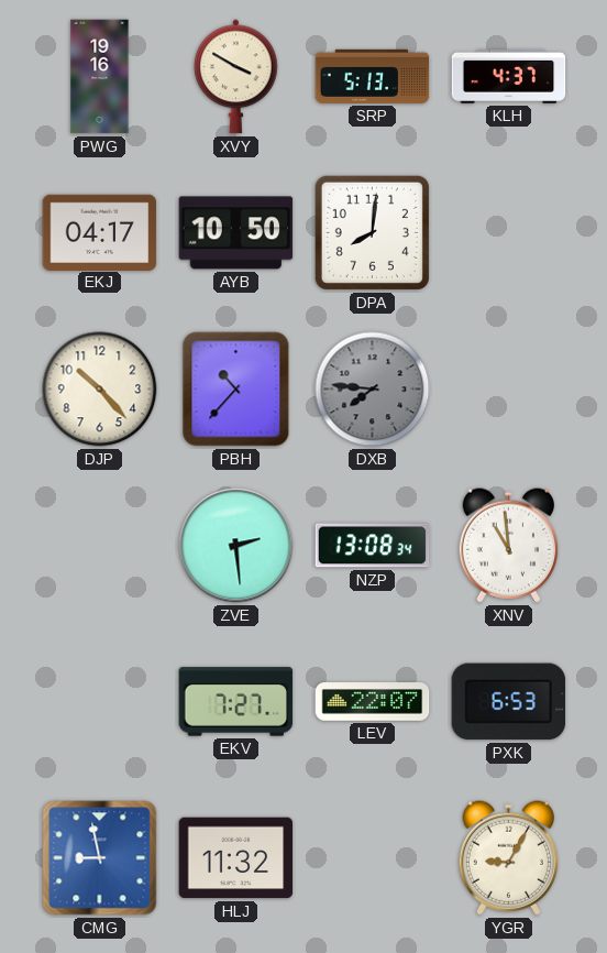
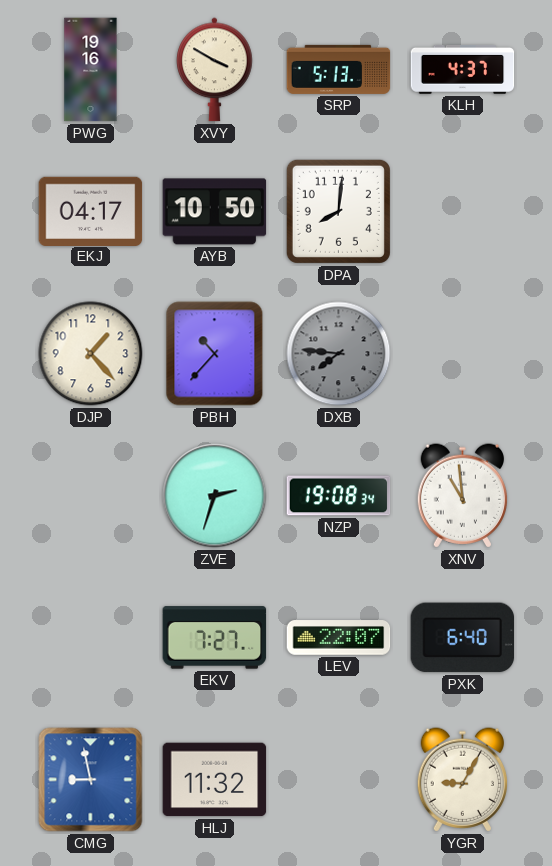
DJP: 10:23 -> 1:23
ZVE: 2:29 -> 2:33
NZP: 13:08 -> 19:08
PXK: 6:53 -> 6:40
